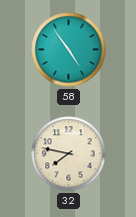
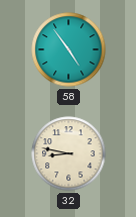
32: 7:47 -> 8:47
